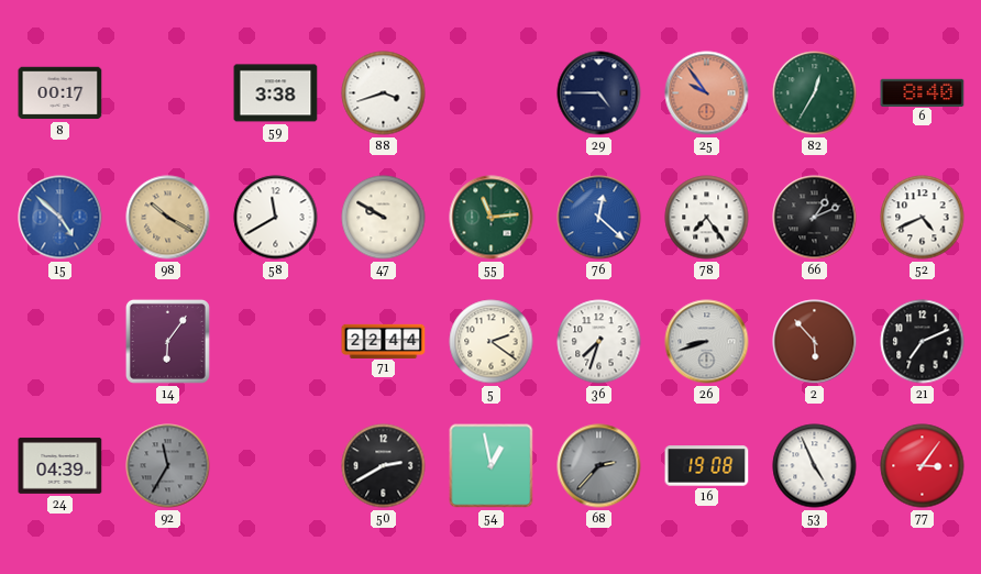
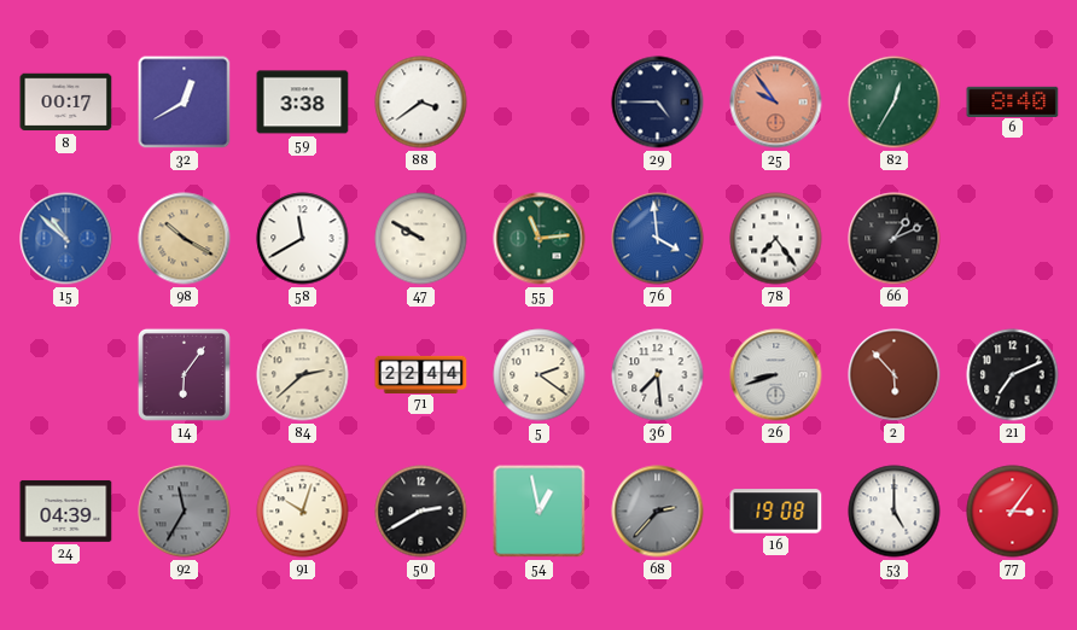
32: none -> 12:40
88: 3:42 -> 3:39
15: 4:52 -> 10:52
76: 12:22 -> 3:59
52: 4:41 -> none
84: none -> 2:38
36: 7:33 -> 7:29
91: none -> 10:03
53: 4:56 -> 5:00
